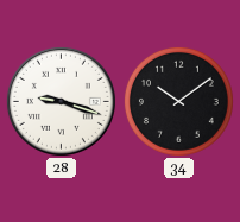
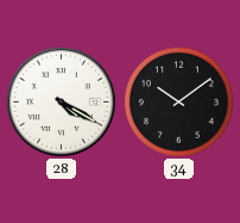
28: 9:18 -> 4:20
